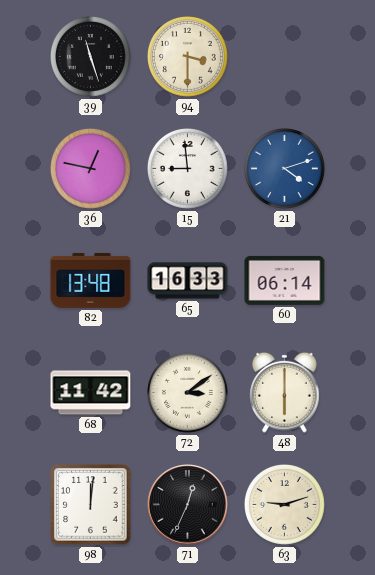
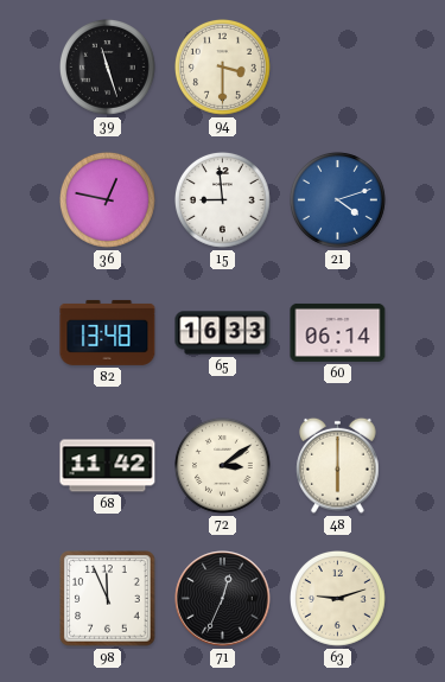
98: 12:01 -> 11:56
